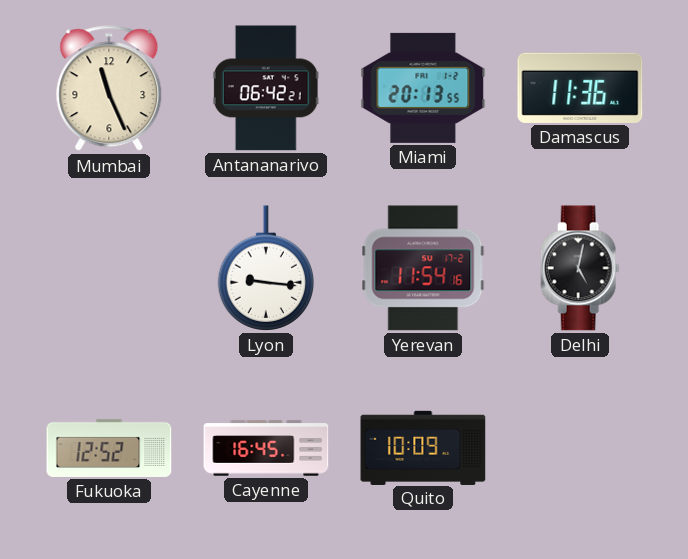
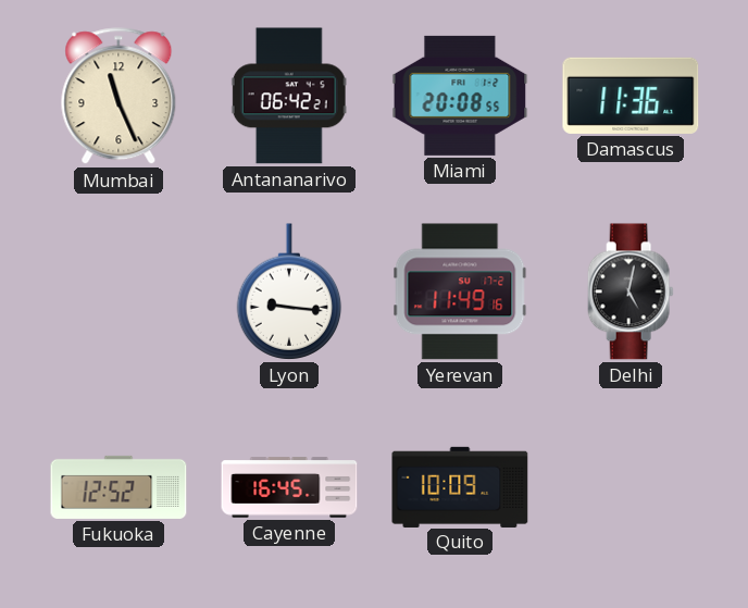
Miami: 20:13 -> 20:08
Yerevan: 11:54 -> 11:49
